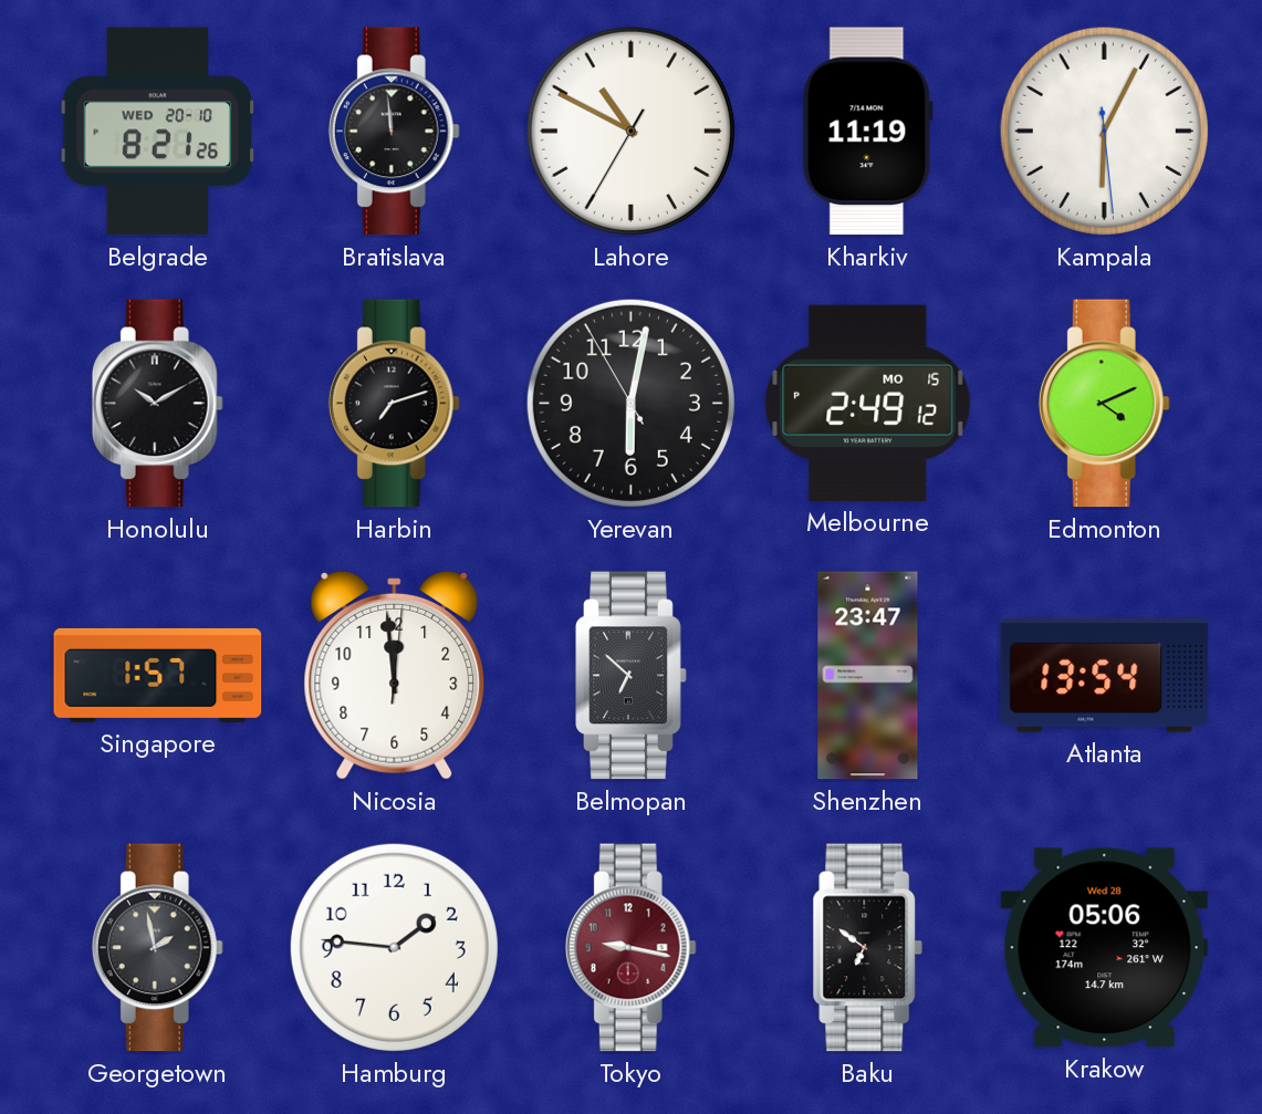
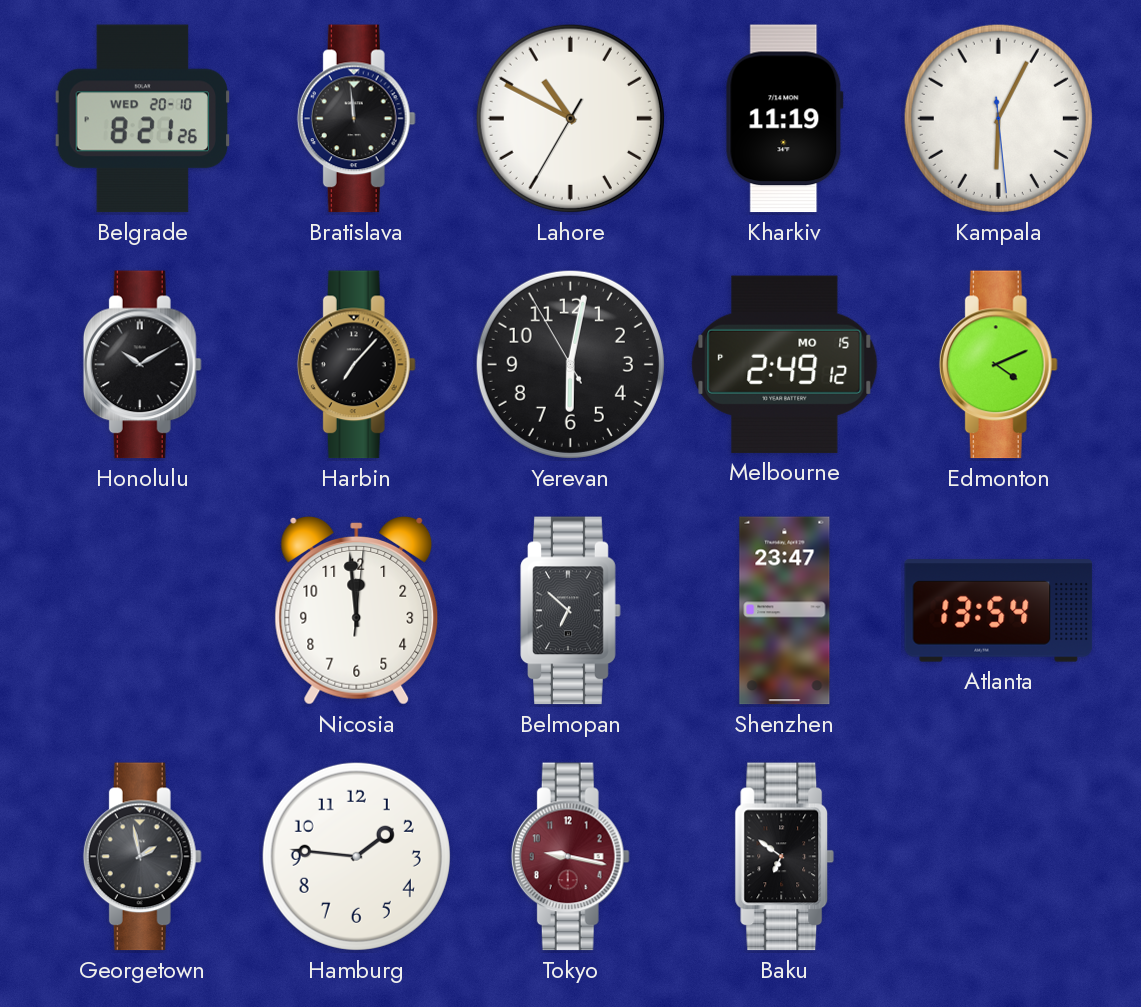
Harbin: 7:12 -> 7:07
Singapore: 1:57 -> none
Krakow: 05:06 -> none
